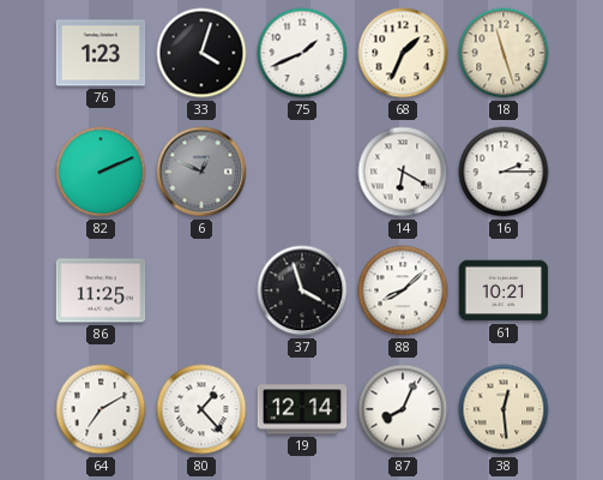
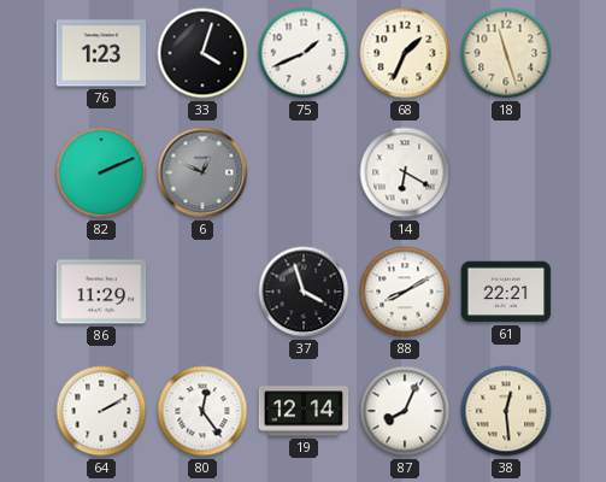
16: 2:15 -> none
86: 11:25 -> 11:29
88: 8:08 -> 8:10
61: 10:21 -> 22:21
64: 7:10 -> 2:10
80: 1:23 -> 12:24
